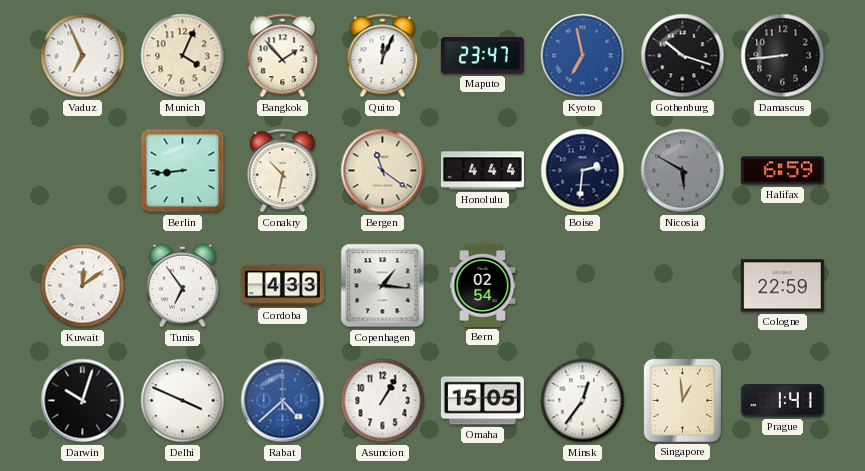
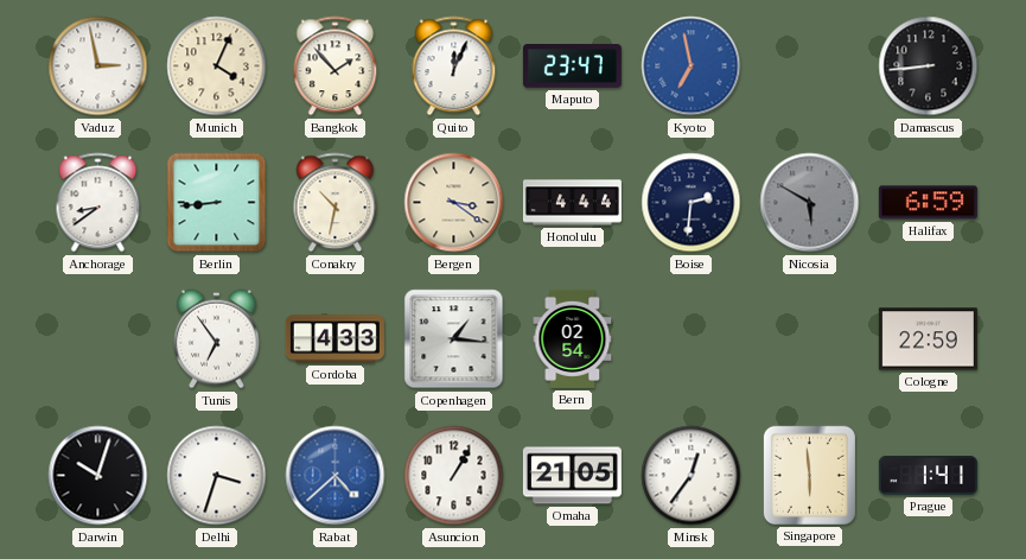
Vaduz: 6:56 -> 2:58
Gothenburg: 10:18 -> none
Anchorage: none -> 8:39
Bergen: 11:21 -> 3:21
Kuwait: 12:09 -> none
Delhi: 3:49 -> 3:33
Omaha: 15:05 -> 21:05
Singapore: 12:59 -> 5:59
